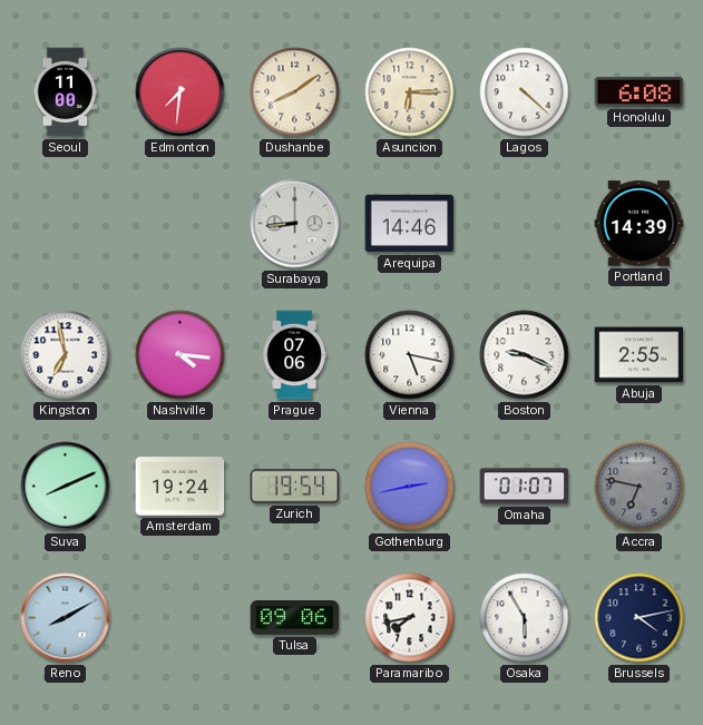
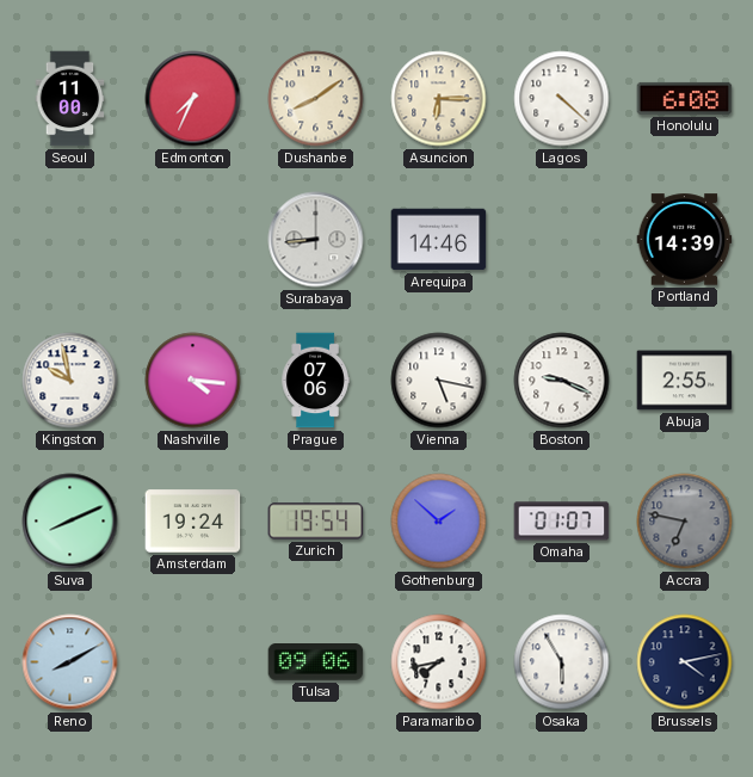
Edmonton: 7:31 -> 7:34
Kingston: 6:58 -> 9:58
Gothenburg: 2:43 -> 1:52
